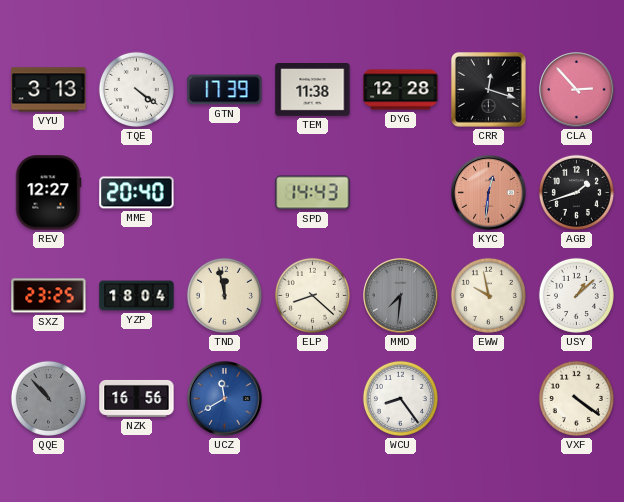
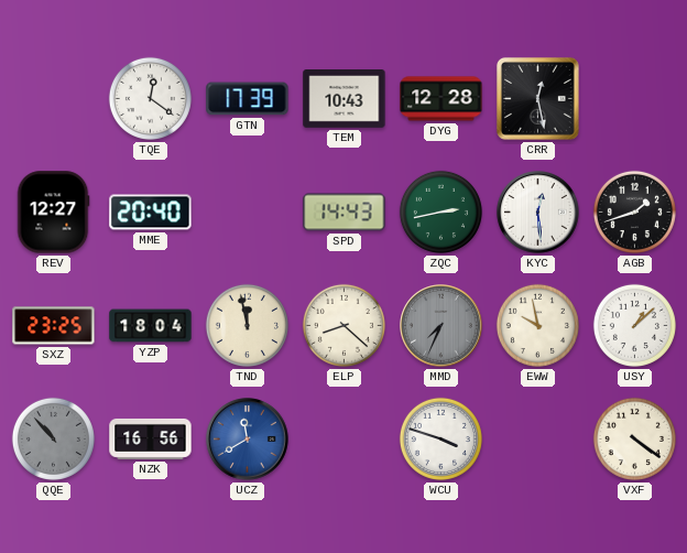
VYU: 3:13 -> none
TQE: 4:21 -> 12:21
TEM: 11:38 -> 10:43
CRR: 12:18 -> 12:28
CLA: 2:53 -> none
ZQC: none -> 2:43
KYC: 12:31 -> 12:29
KYC dial: salmon -> white
MMD: 7:31 -> 7:34
WCU: 8:24 -> 3:48
